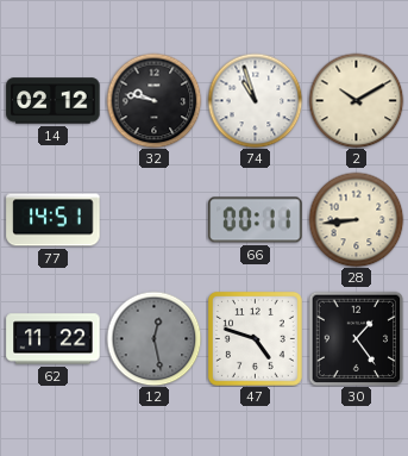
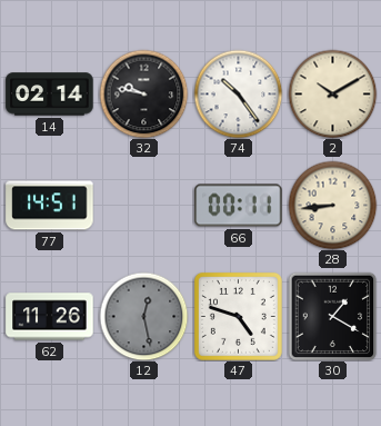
14: 02:12 -> 02:14
74: 10:57 -> 10:24
62: 11:22 -> 11:26
30: 1:24 -> 1:20
